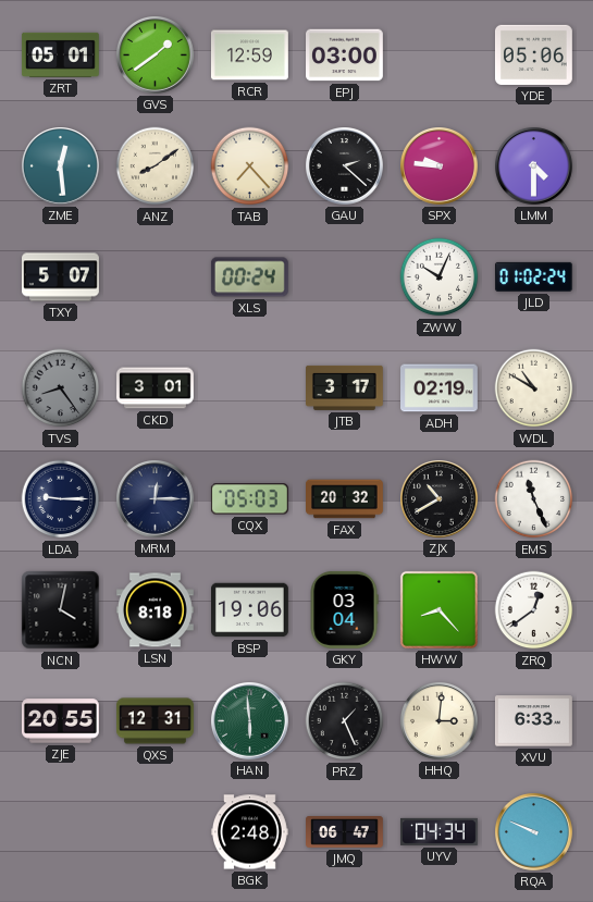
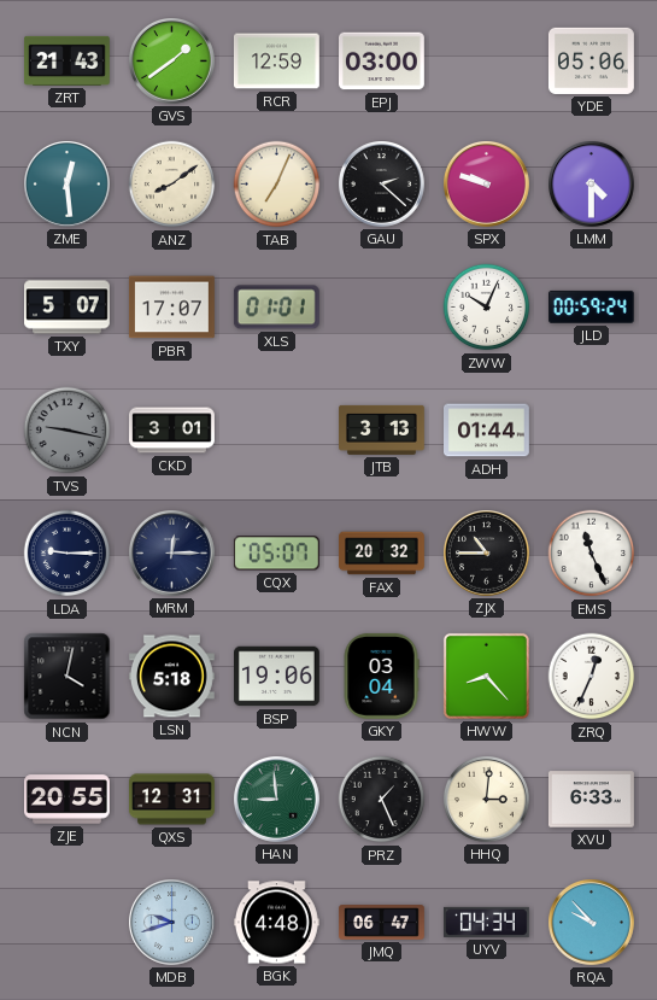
ZRT: 05:01 -> 21:43
TAB: 7:23 -> 7:04
SPX: 9:46 -> 9:48
PBR: none -> 17:07
XLS: 00:24 -> 01:01
JLD: 01:02 -> 00:59
TVS: 8:24 -> 9:17
JTB: 3:17 -> 3:13
ADH: 02:19 -> 01:44
WDL: 10:50 -> none
CQX: 05:03 -> 05:07
ZJX: 10:40 -> 10:45
LSN: 8:18 -> 5:18
ZRQ: 12:39 -> 12:34
HAN: 5:59 -> 8:59
MDB: none -> 9:42
BGK: 2:48 -> 4:48
RQA: 9:49 -> 9:53
